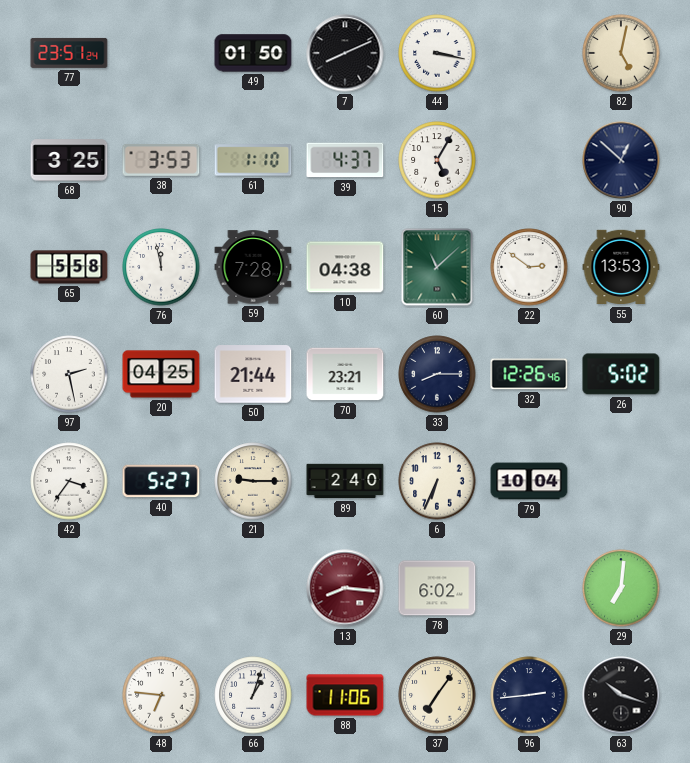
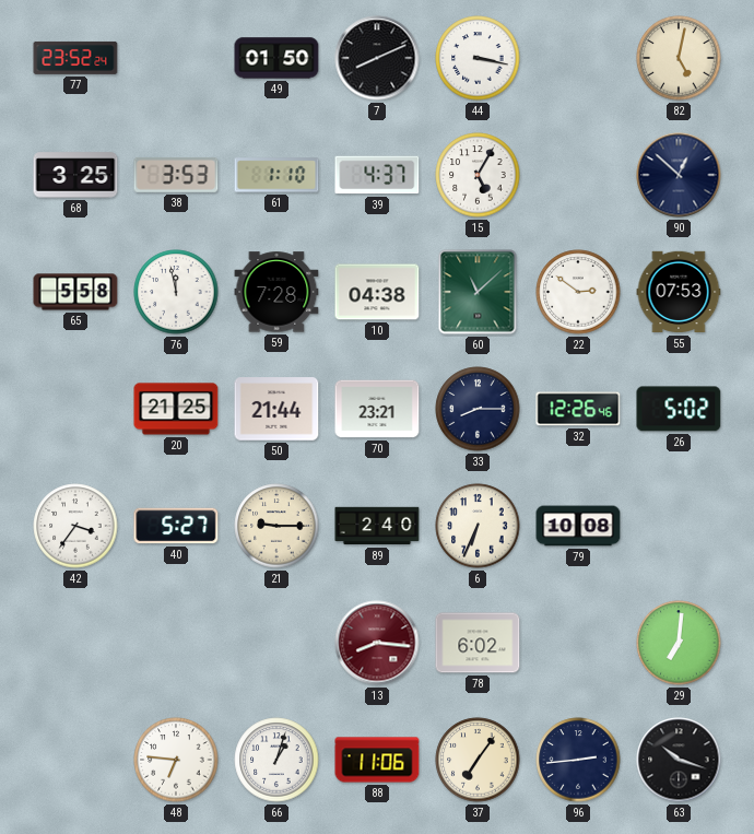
77: 23:51 -> 23:52
55: 13:53 -> 07:53
97: 2:28 -> none
20: 04:25 -> 21:25
79: 10:04 -> 10:08
